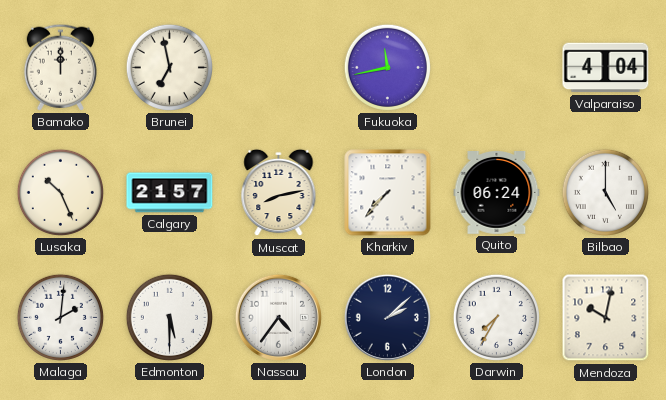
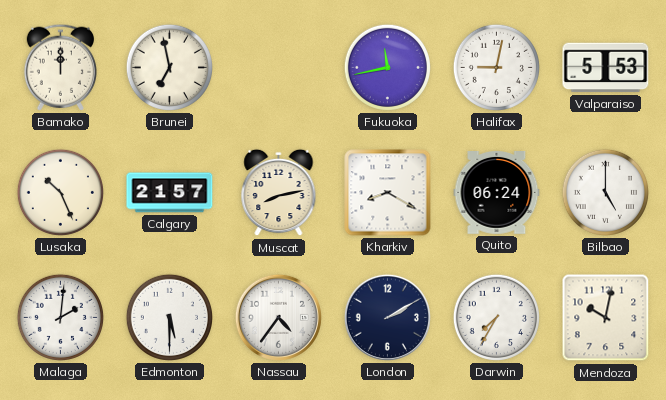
Halifax: none -> 9:02
Valparaiso: 4:04 -> 5:53
Kharkiv: 7:37 -> 8:20
London: 2:08 -> 2:10
